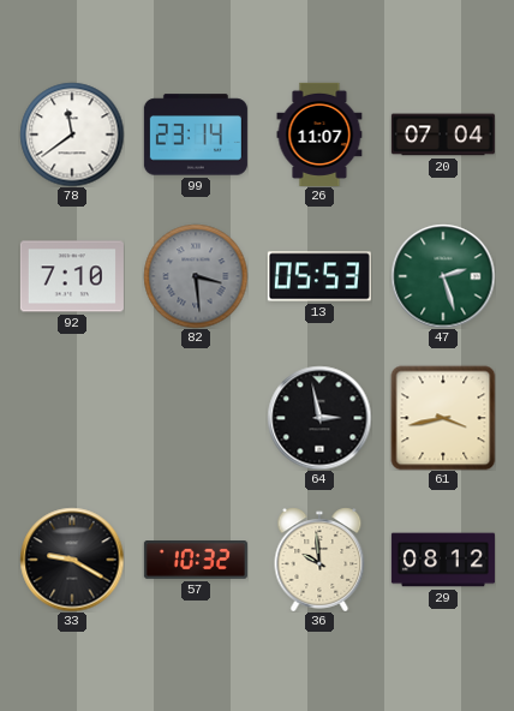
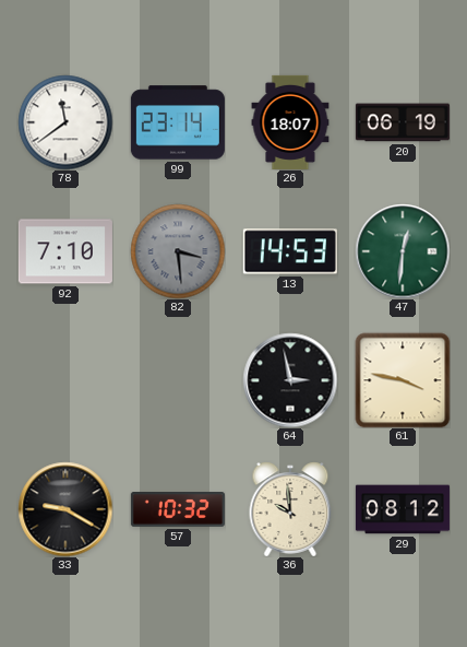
26: 11:07 -> 18:07
20: 07:04 -> 06:19
13: 05:53 -> 14:53
47: 2:27 -> 12:31
61: 3:43 -> 3:47
